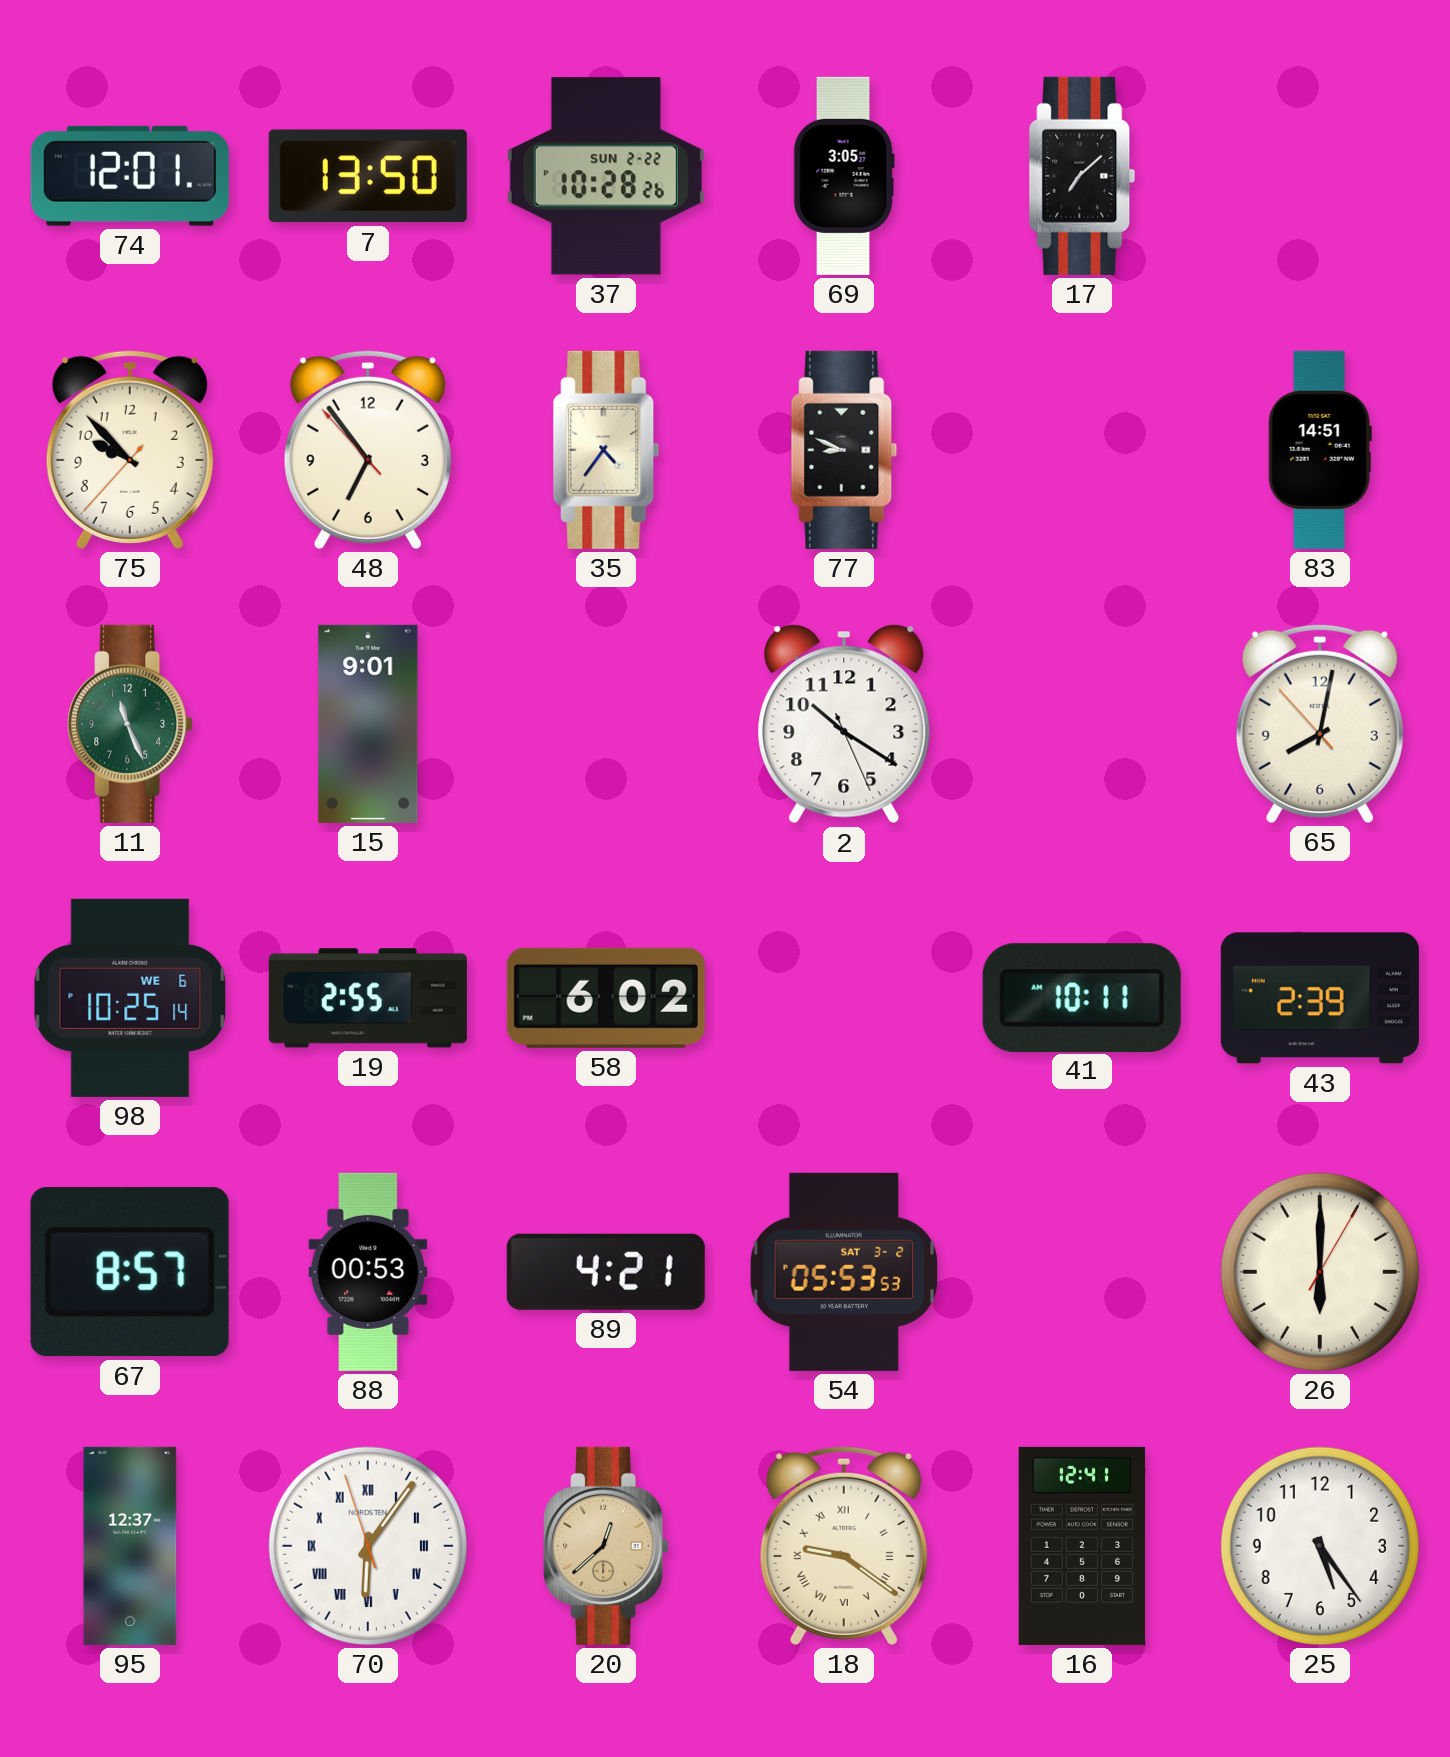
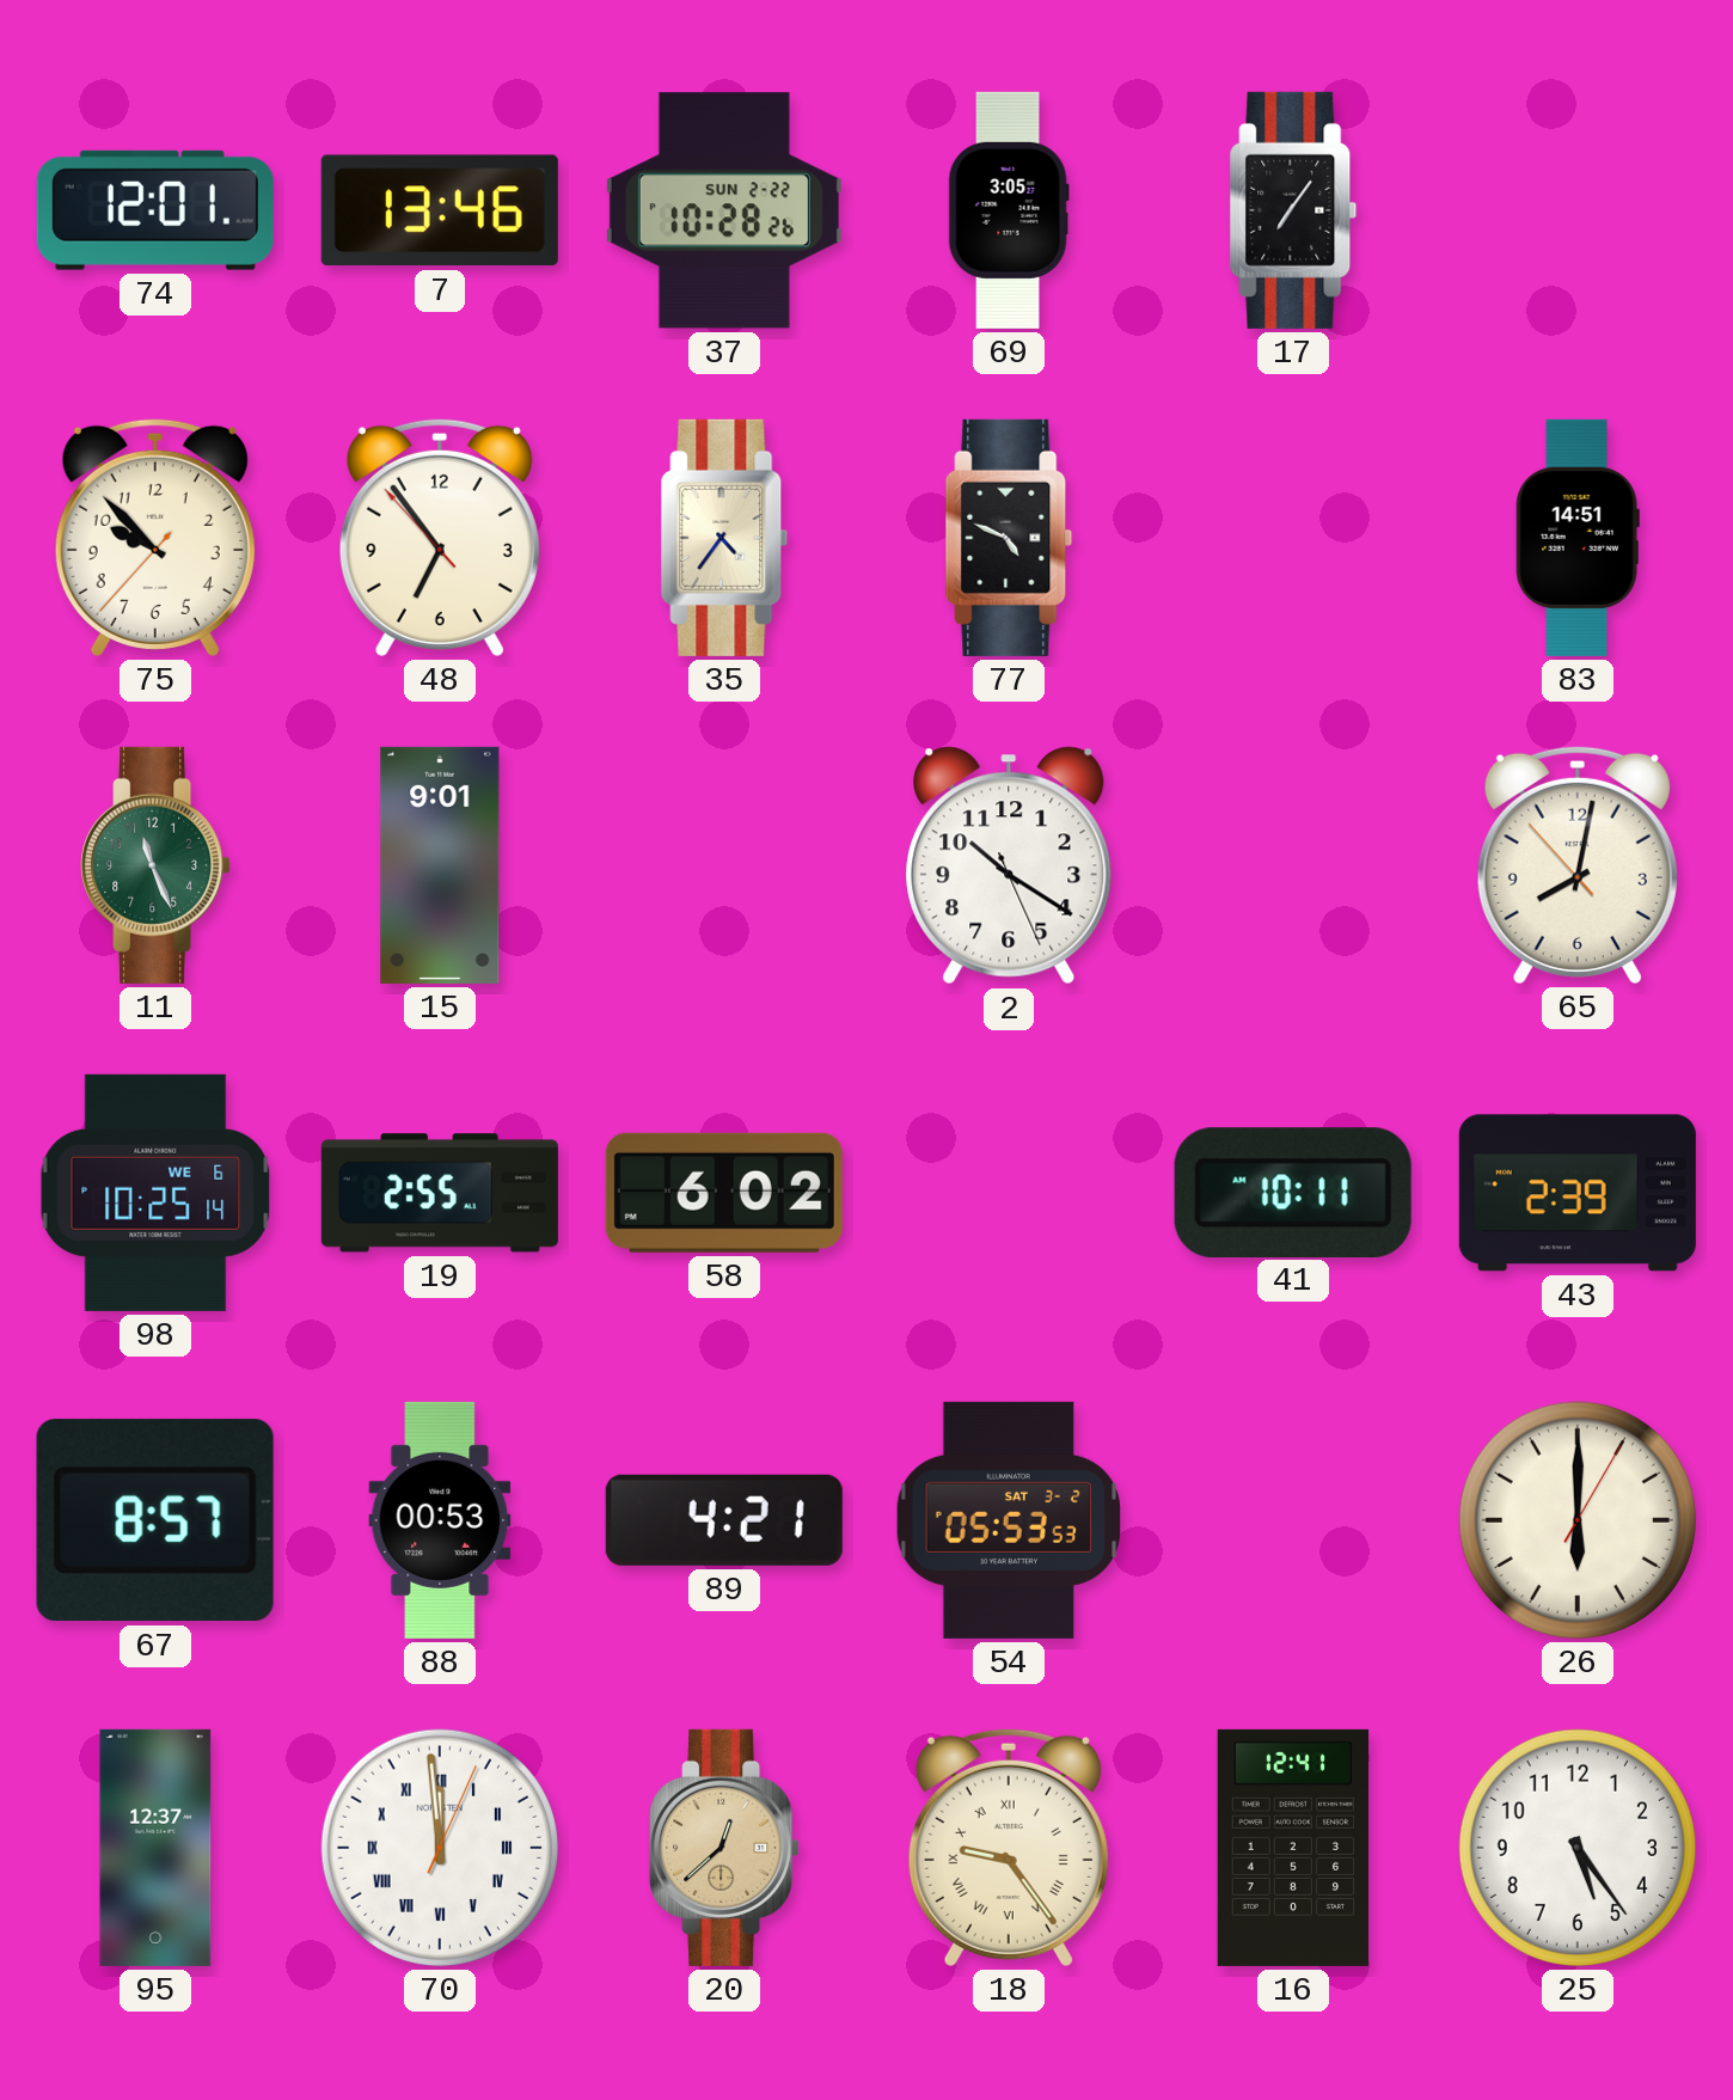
7: 13:50 -> 13:46
17: 7:08 -> 7:06
77: 8:49 -> 4:49
70: 6:05 -> 11:59
18: 9:21 -> 9:24
